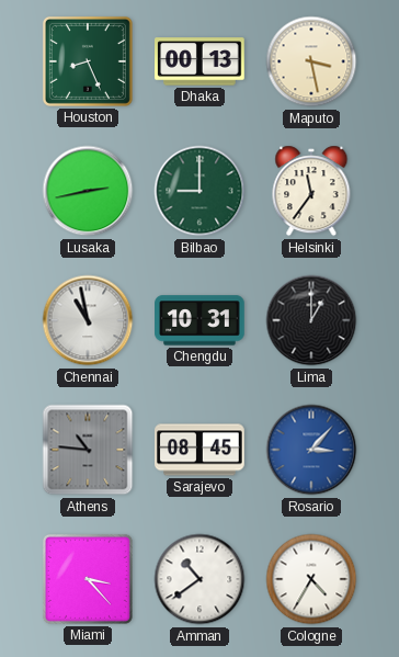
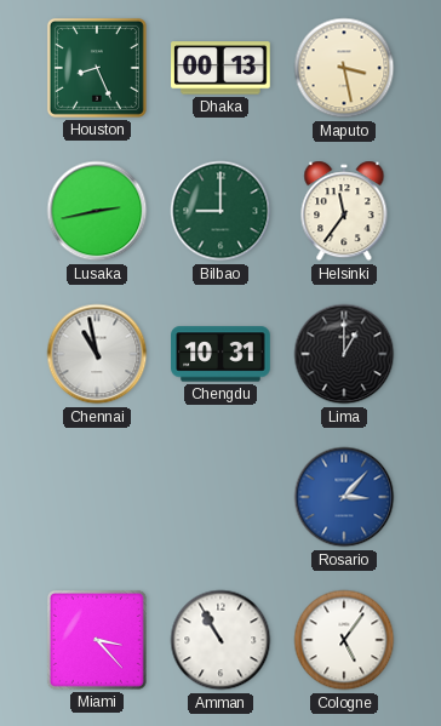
Athens: 10:46 -> none
Sarajevo: 08:45 -> none
Amman: 10:39 -> 10:55
Cologne: 4:35 -> 5:06
